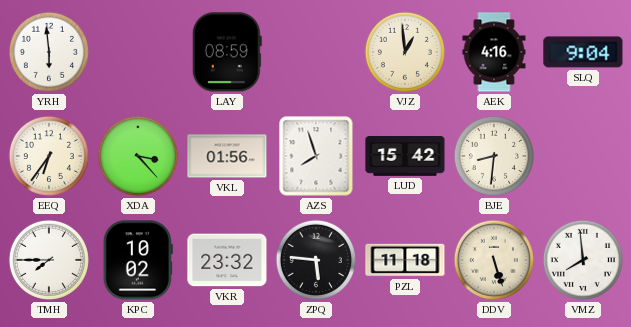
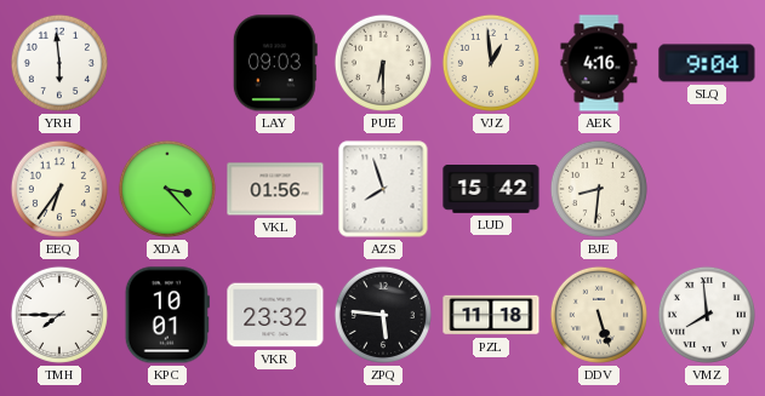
LAY: 08:59 -> 09:03
PUE: none -> 6:30
KPC: 10:02 -> 10:01
